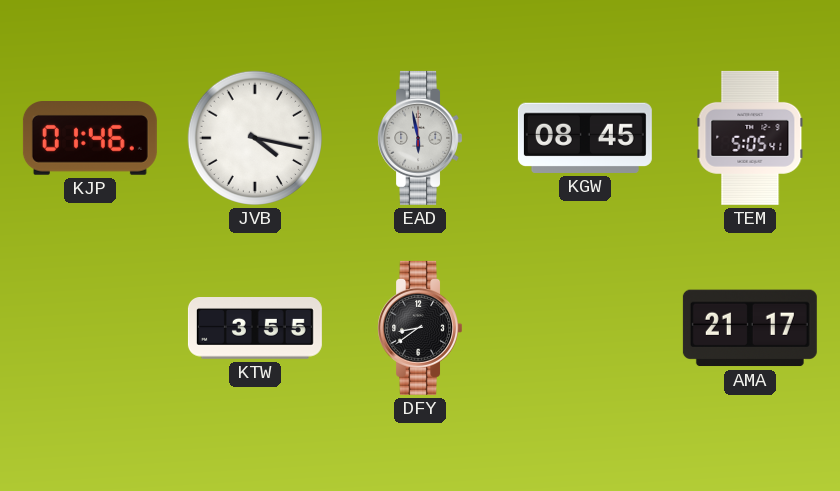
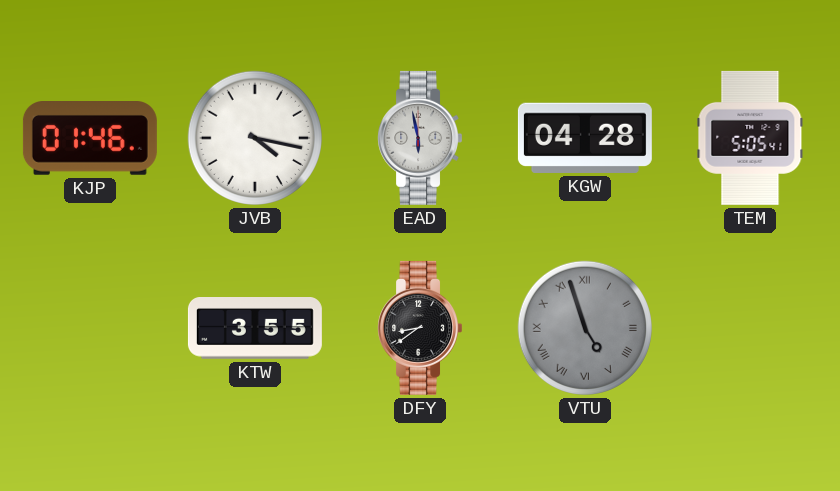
KGW: 08:45 -> 04:28
VTU: none -> 4:57
AMA: 21:17 -> none
